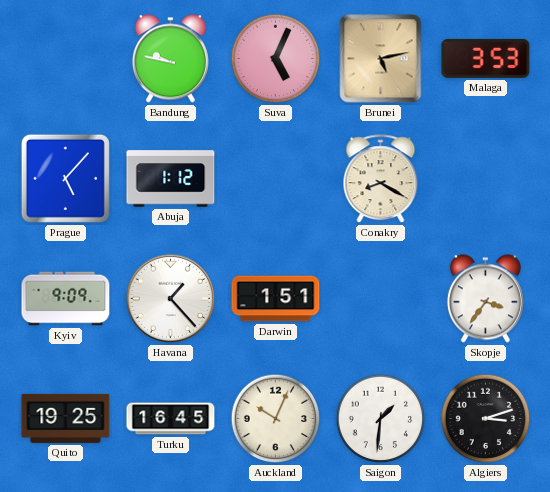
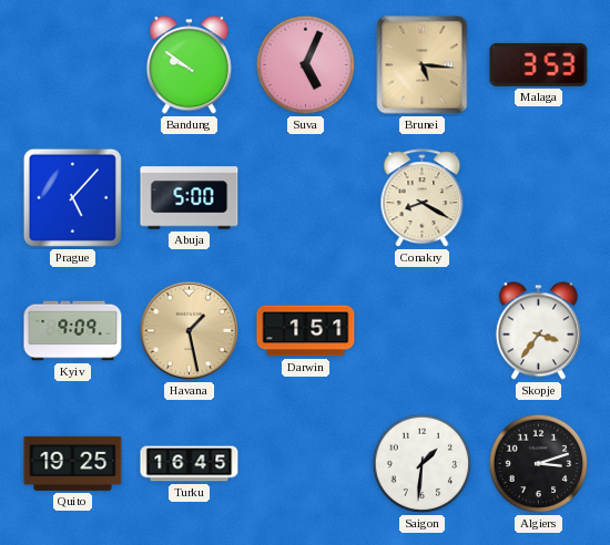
Bandung: 9:47 -> 9:51
Brunei: 5:13 -> 5:16
Abuja: 1:12 -> 5:00
Havana: 1:23 -> 1:28
Havana dial: white -> champagne
Auckland: 10:04 -> none
